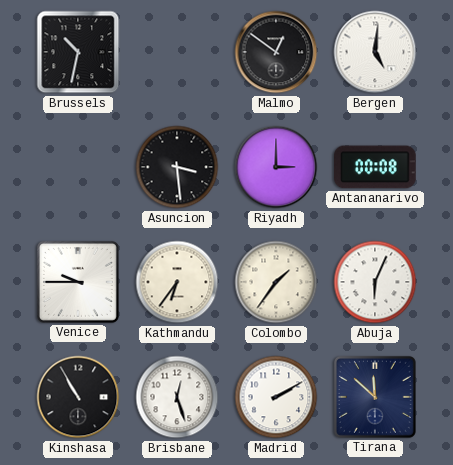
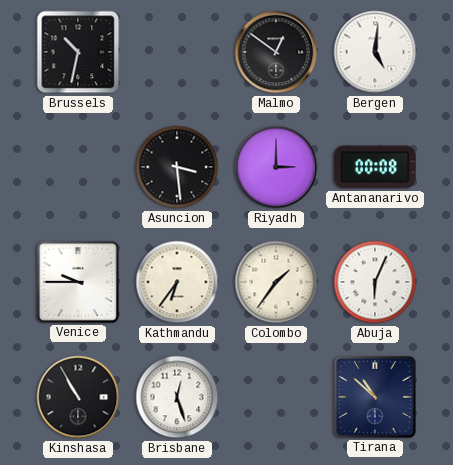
Madrid: 2:10 -> none
Tirana: 11:52 -> 10:52
